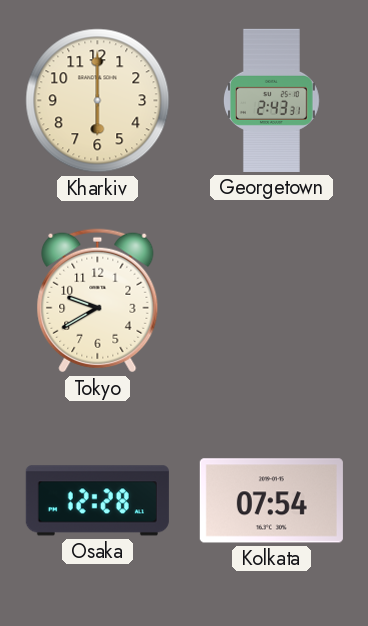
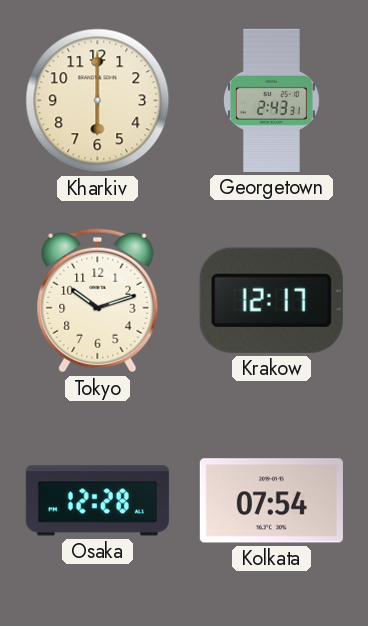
Tokyo: 9:40 -> 10:12
Krakow: none -> 12:17
